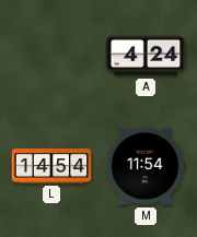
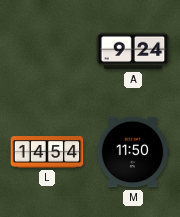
A: 4:24 -> 9:24
M: 11:54 -> 11:50
